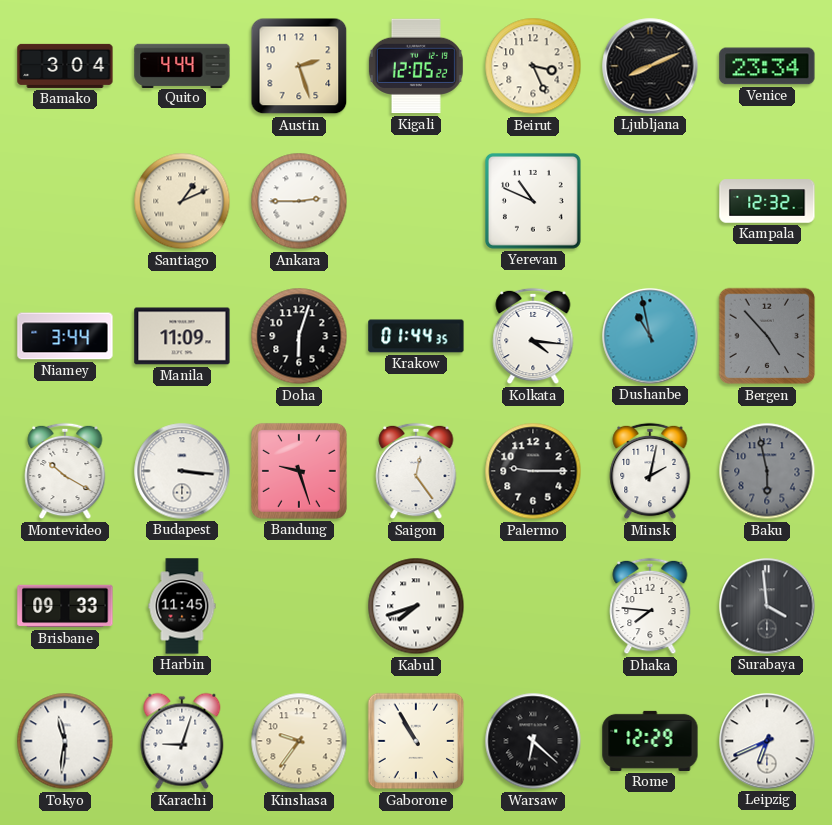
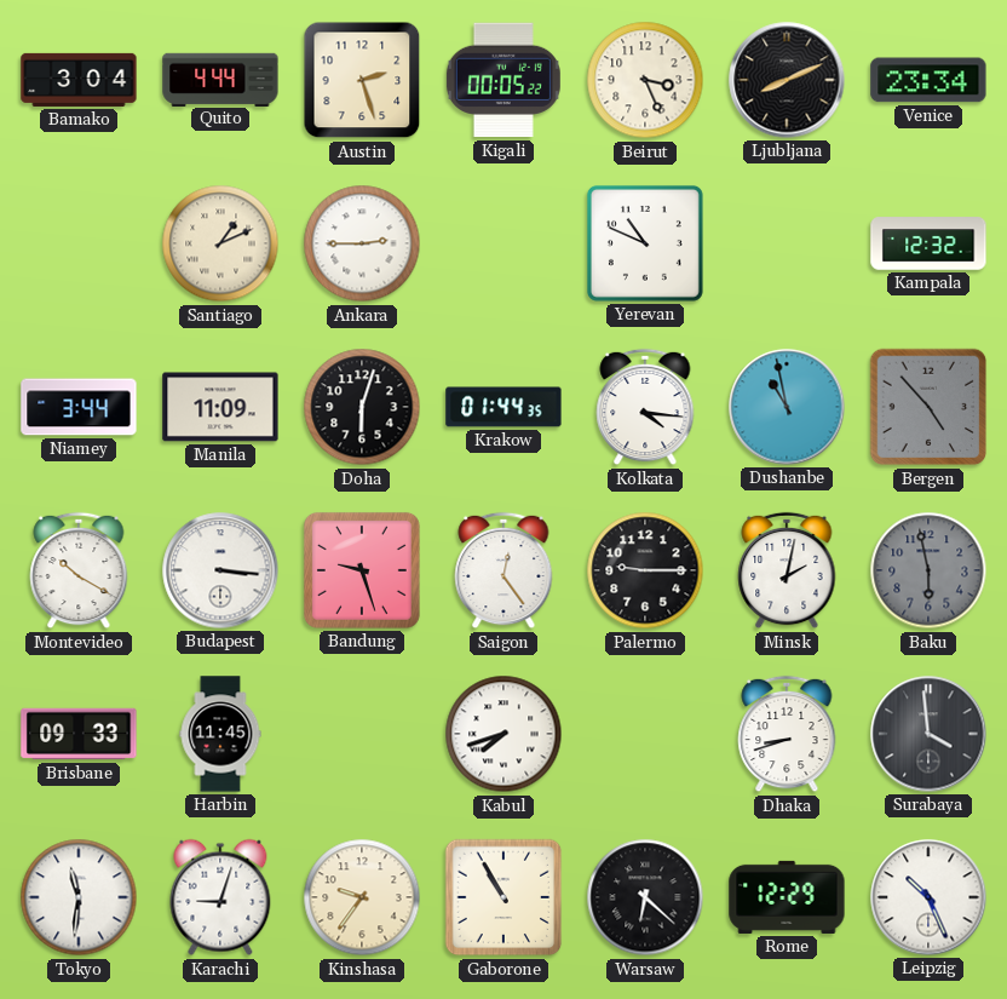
Kigali: 12:05 -> 00:05
Dhaka: 7:46 -> 8:42
Leipzig: 6:41 -> 10:26
